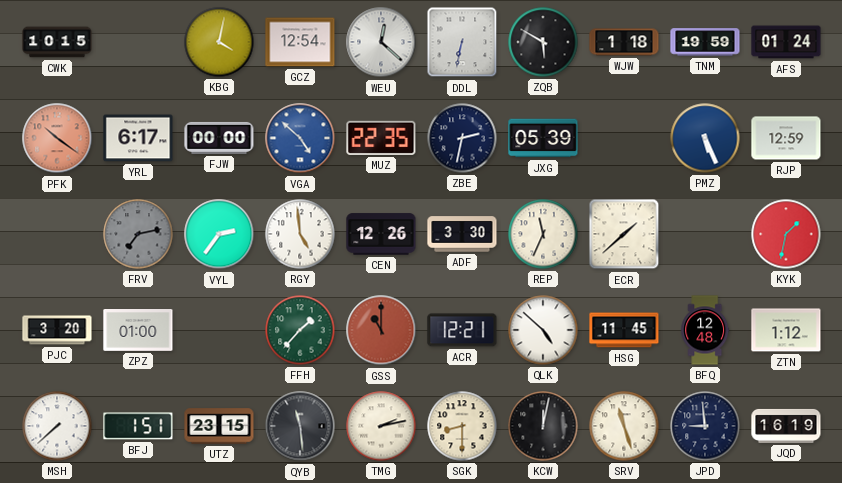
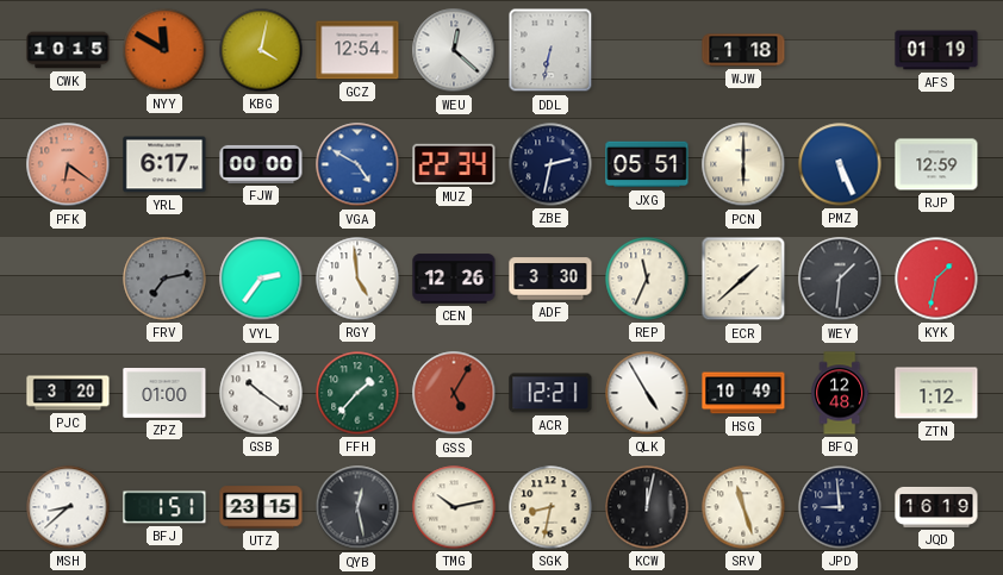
NYY: none -> 11:50
ZQB: 5:50 -> none
TNM: 19:59 -> none
AFS: 01:24 -> 01:19
PFK: 10:21 -> 6:21
VGA: 4:52 -> 4:50
MUZ: 22:35 -> 22:34
JXG: 05:39 -> 05:51
PCN: none -> 6:00
WEY: none -> 1:31
GSB: none -> 10:21
GSS: 11:00 -> 5:05
QLK: 4:52 -> 4:55
HSG: 11:45 -> 10:49
MSH: 7:38 -> 8:38
QYB: 11:29 -> 12:28
TMG: 2:13 -> 10:13
SGK: 8:30 -> 8:32
